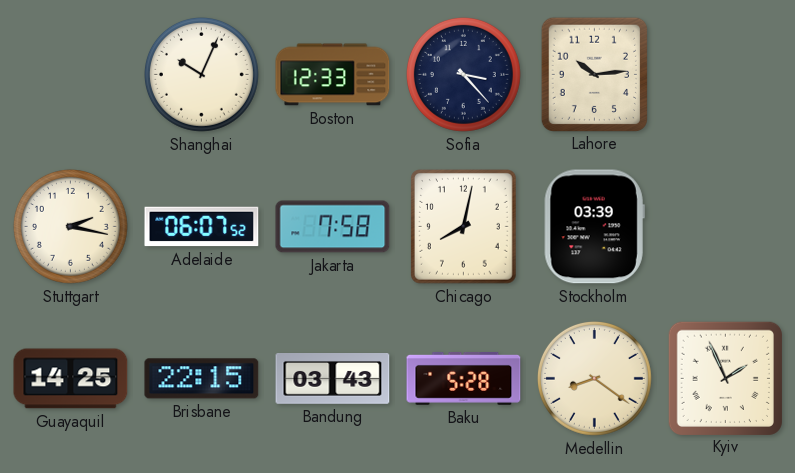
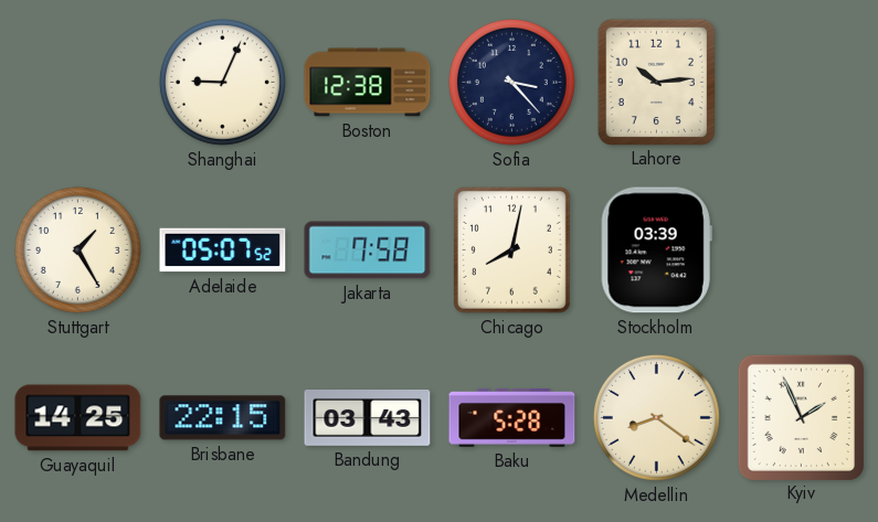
Shanghai: 10:04 -> 9:04
Boston: 12:33 -> 12:38
Stuttgart: 2:17 -> 1:25
Adelaide: 06:07 -> 05:07
